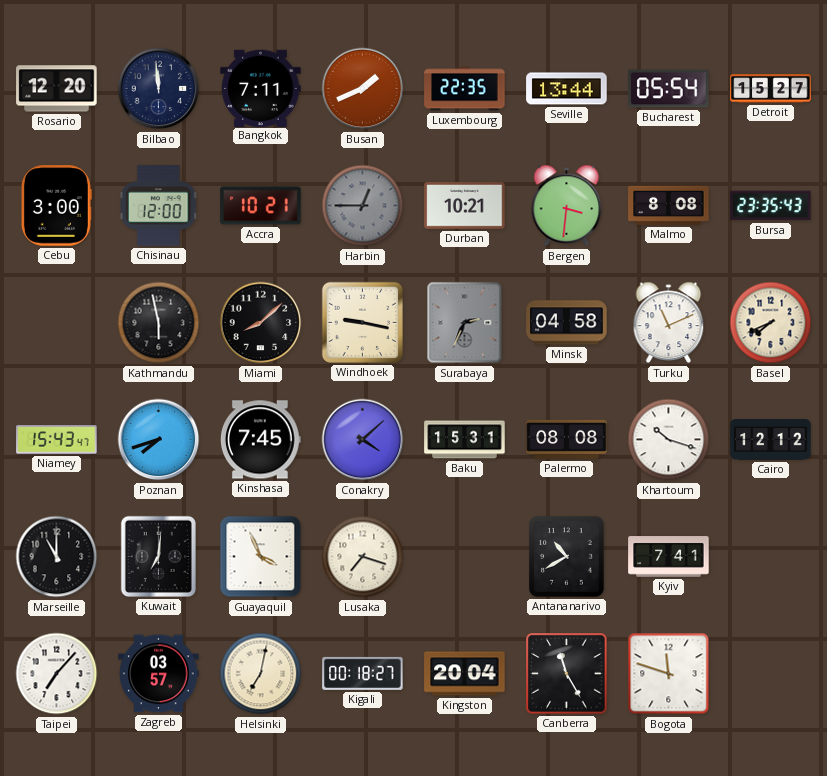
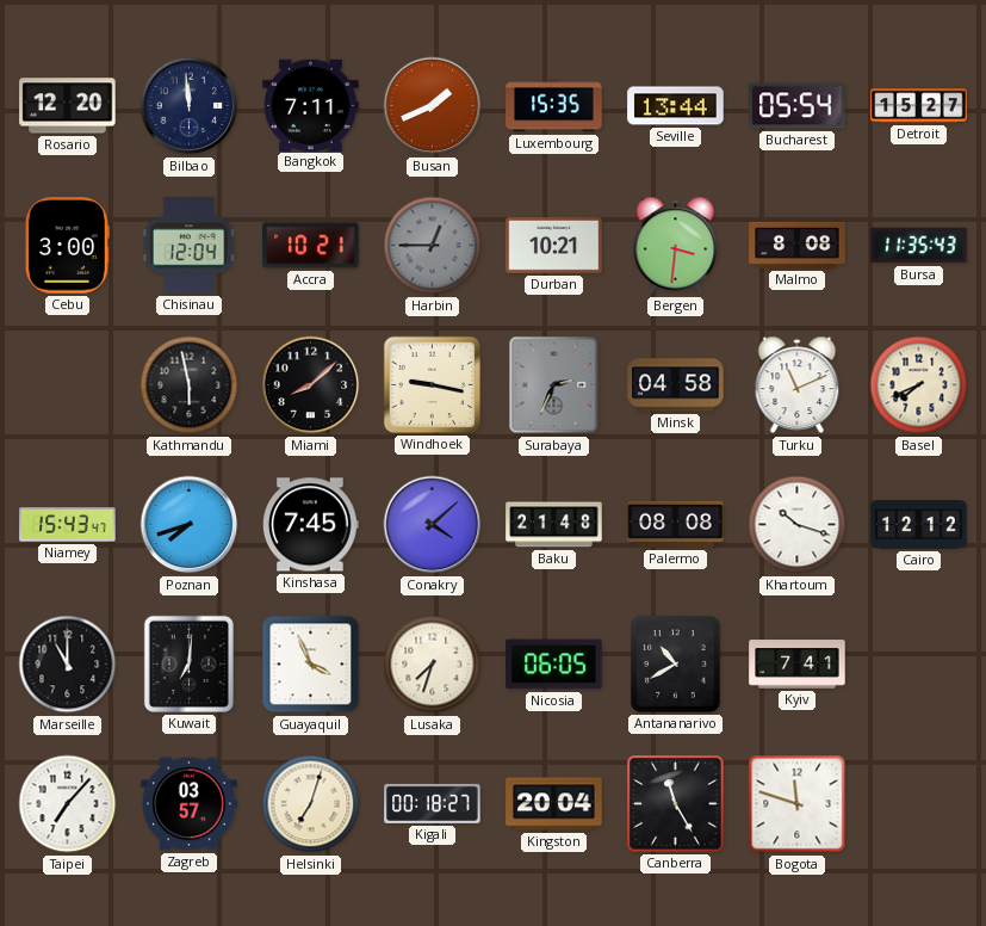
Luxembourg: 22:35 -> 15:35
Chisinau: 12:00 -> 12:04
Bursa: 23:35 -> 11:35
Baku: 15:31 -> 21:48
Lusaka: 7:18 -> 7:33
Nicosia: none -> 06:05
Helsinki: 7:02 -> 7:03
